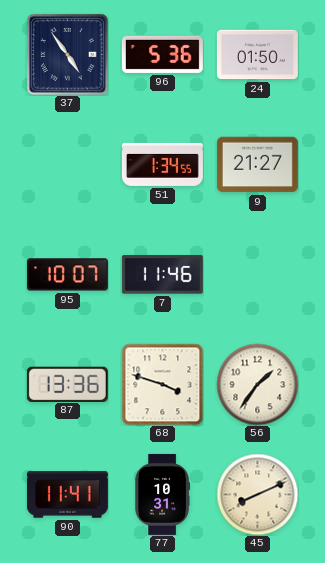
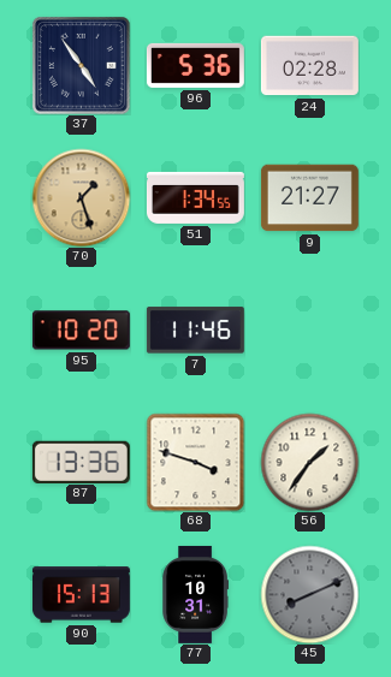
24: 01:50 -> 02:28
70: none -> 1:27
95: 10:07 -> 10:20
90: 11:41 -> 15:13
45 dial: cream -> grey
